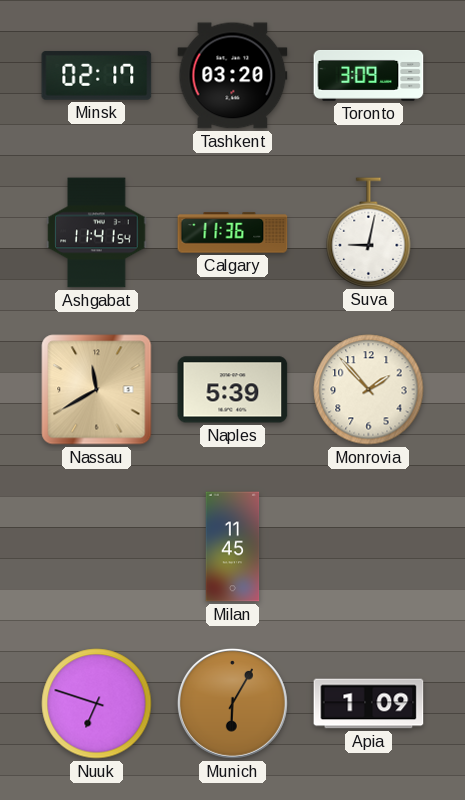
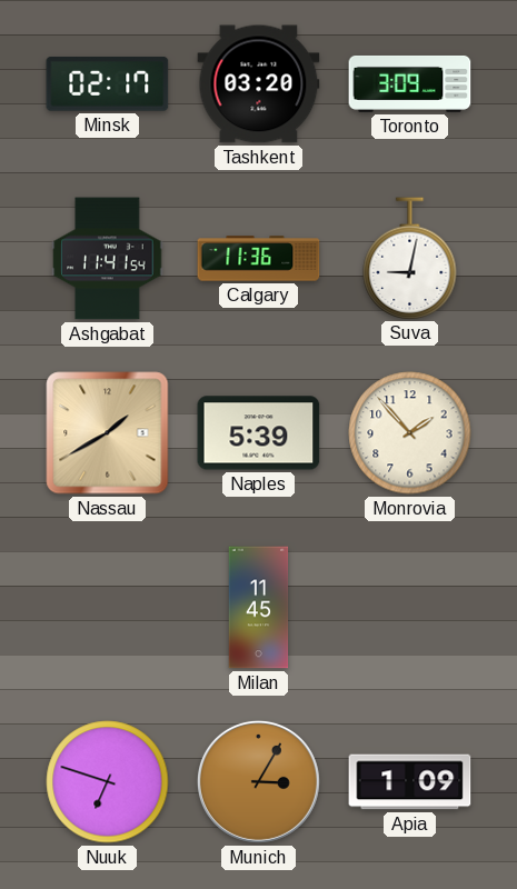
Nassau: 11:40 -> 1:40
Munich: 6:05 -> 3:05
